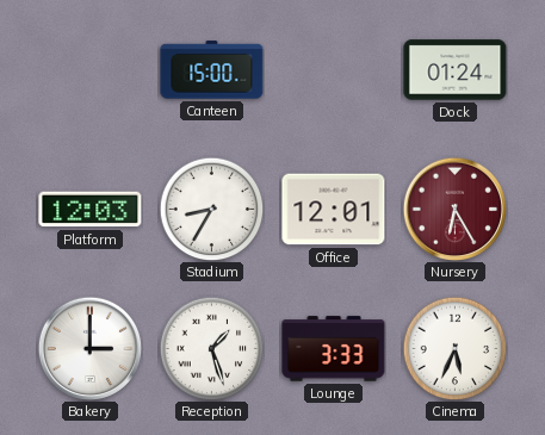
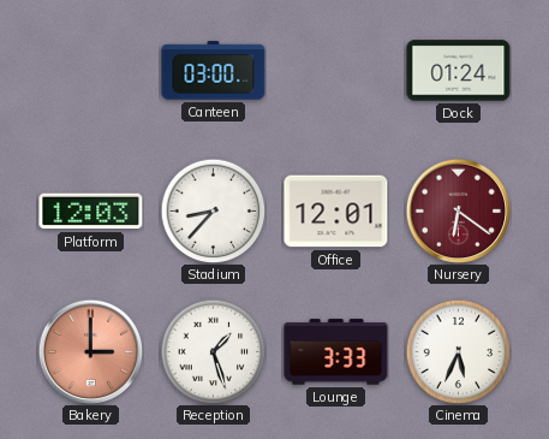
Canteen: 15:00 -> 03:00
Stadium: 8:35 -> 8:37
Nursery: 6:25 -> 6:21
Bakery dial: white -> salmon
